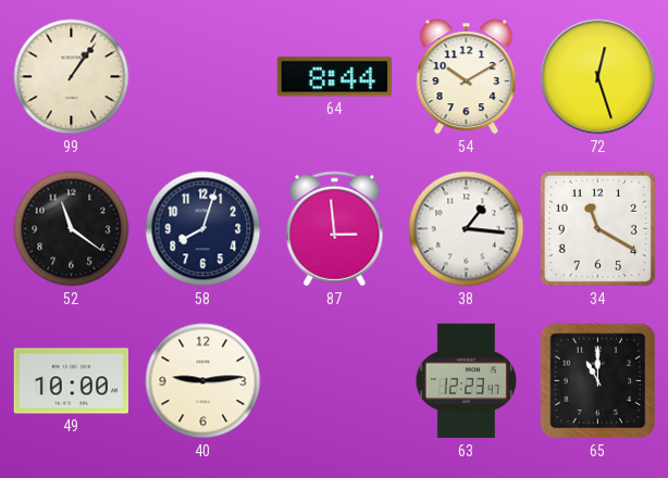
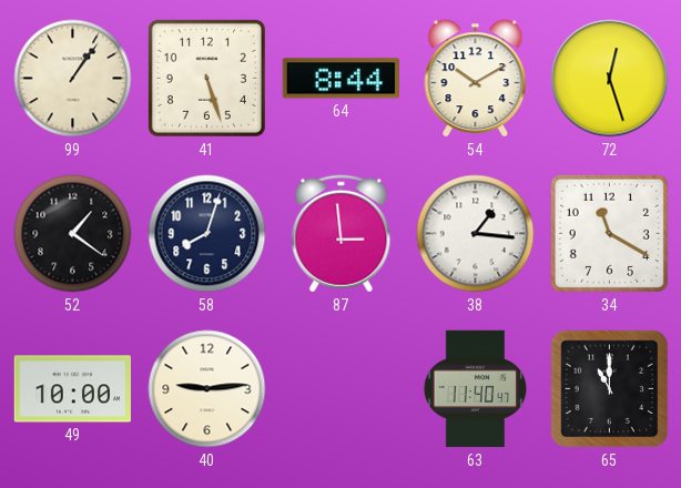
41: none -> 5:27
52: 11:21 -> 1:21
63: 12:23 -> 11:40
